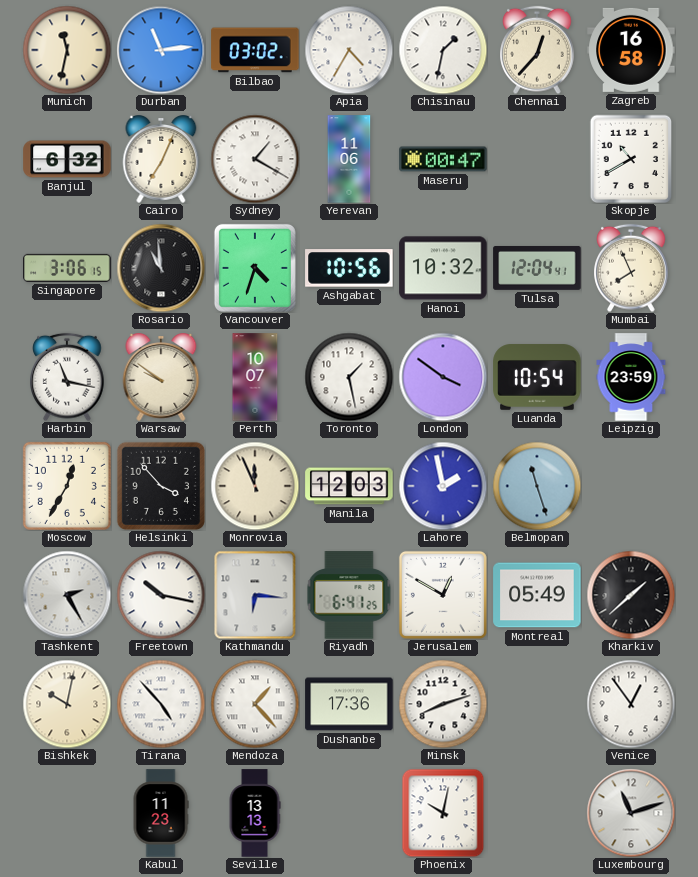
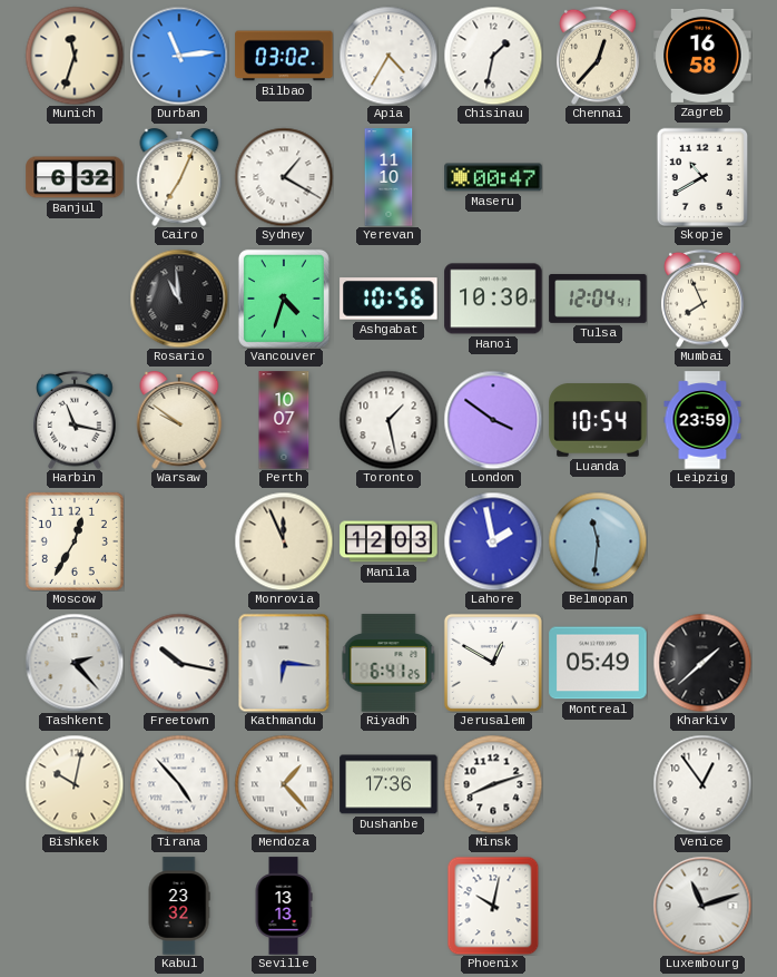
Munich: 11:32 -> 11:33
Yerevan: 11:06 -> 11:10
Singapore: 3:06 -> none
Hanoi: 10:32 -> 10:30
Helsinki: 3:53 -> none
Belmopan: 11:27 -> 11:31
Tashkent: 2:25 -> 2:23
Kabul: 11:23 -> 23:32
